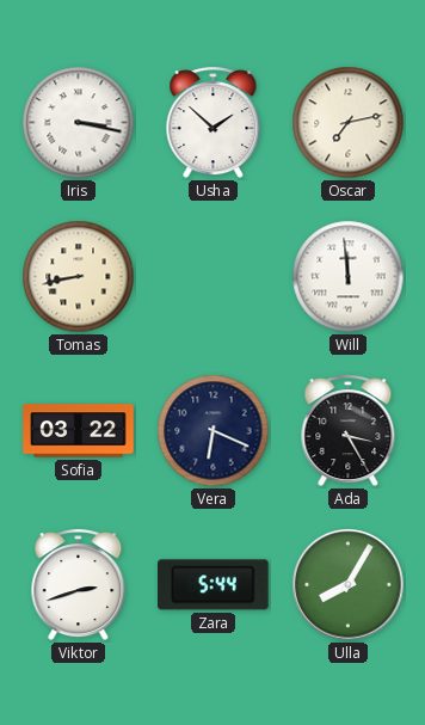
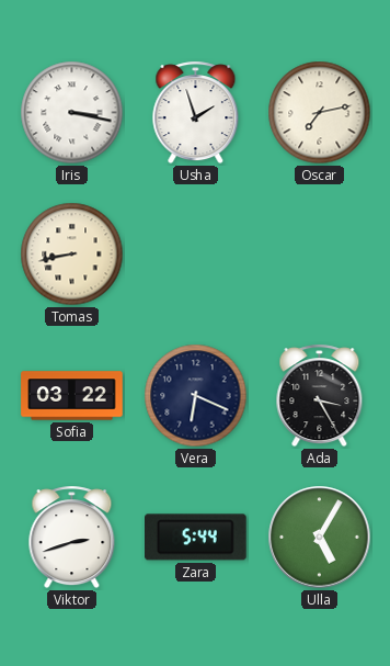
Usha: 1:52 -> 1:57
Will: 11:59 -> none
Ulla: 8:05 -> 5:05
